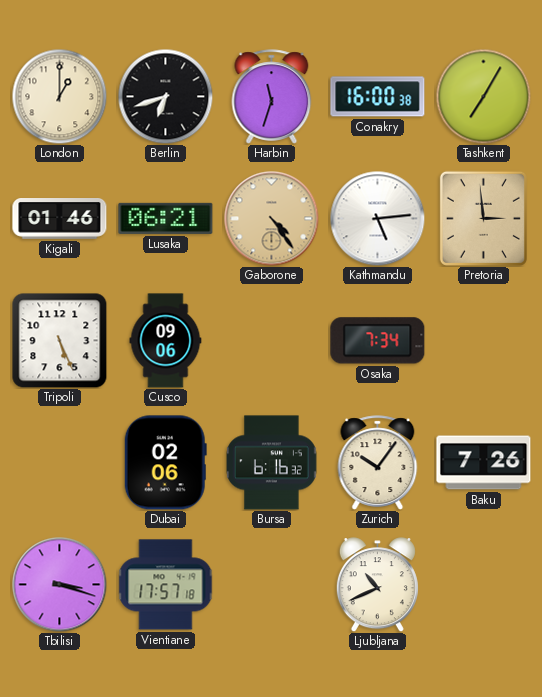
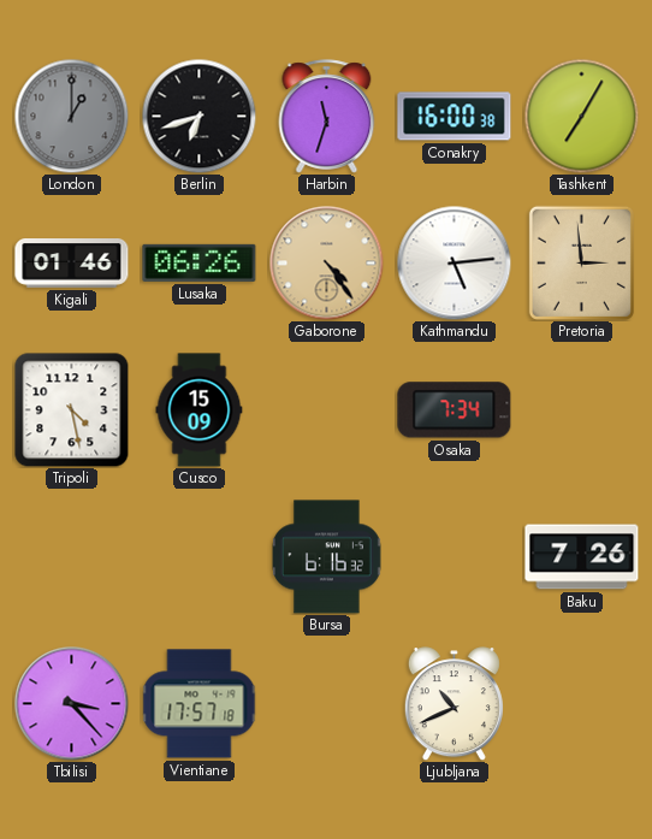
London dial: cream -> grey
Lusaka: 06:21 -> 06:26
Tripoli: 5:26 -> 4:28
Cusco: 09:06 -> 15:09
Dubai: 02:06 -> none
Zurich: 10:06 -> none
Tbilisi: 3:18 -> 3:23
